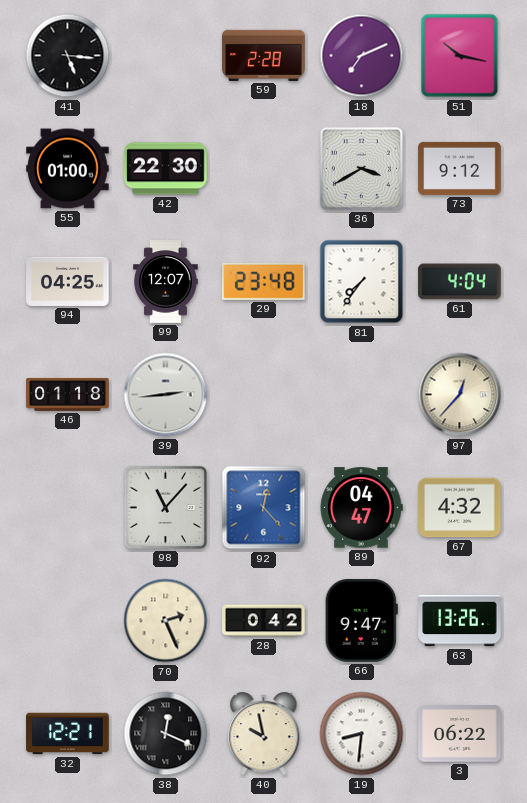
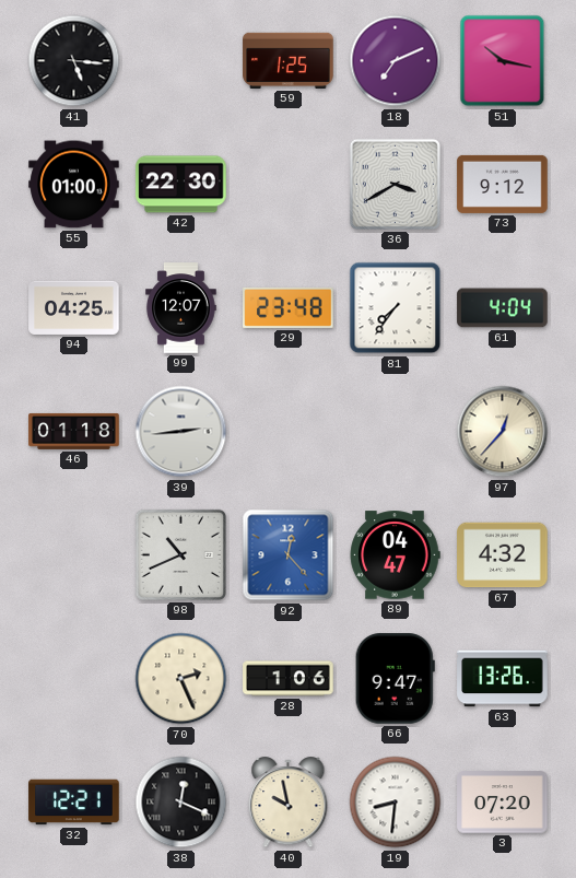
59: 2:28 -> 1:25
98: 11:07 -> 10:41
28: 0:42 -> 1:06
3: 06:22 -> 07:20
